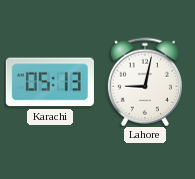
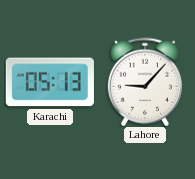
Lahore: 9:02 -> 9:07
